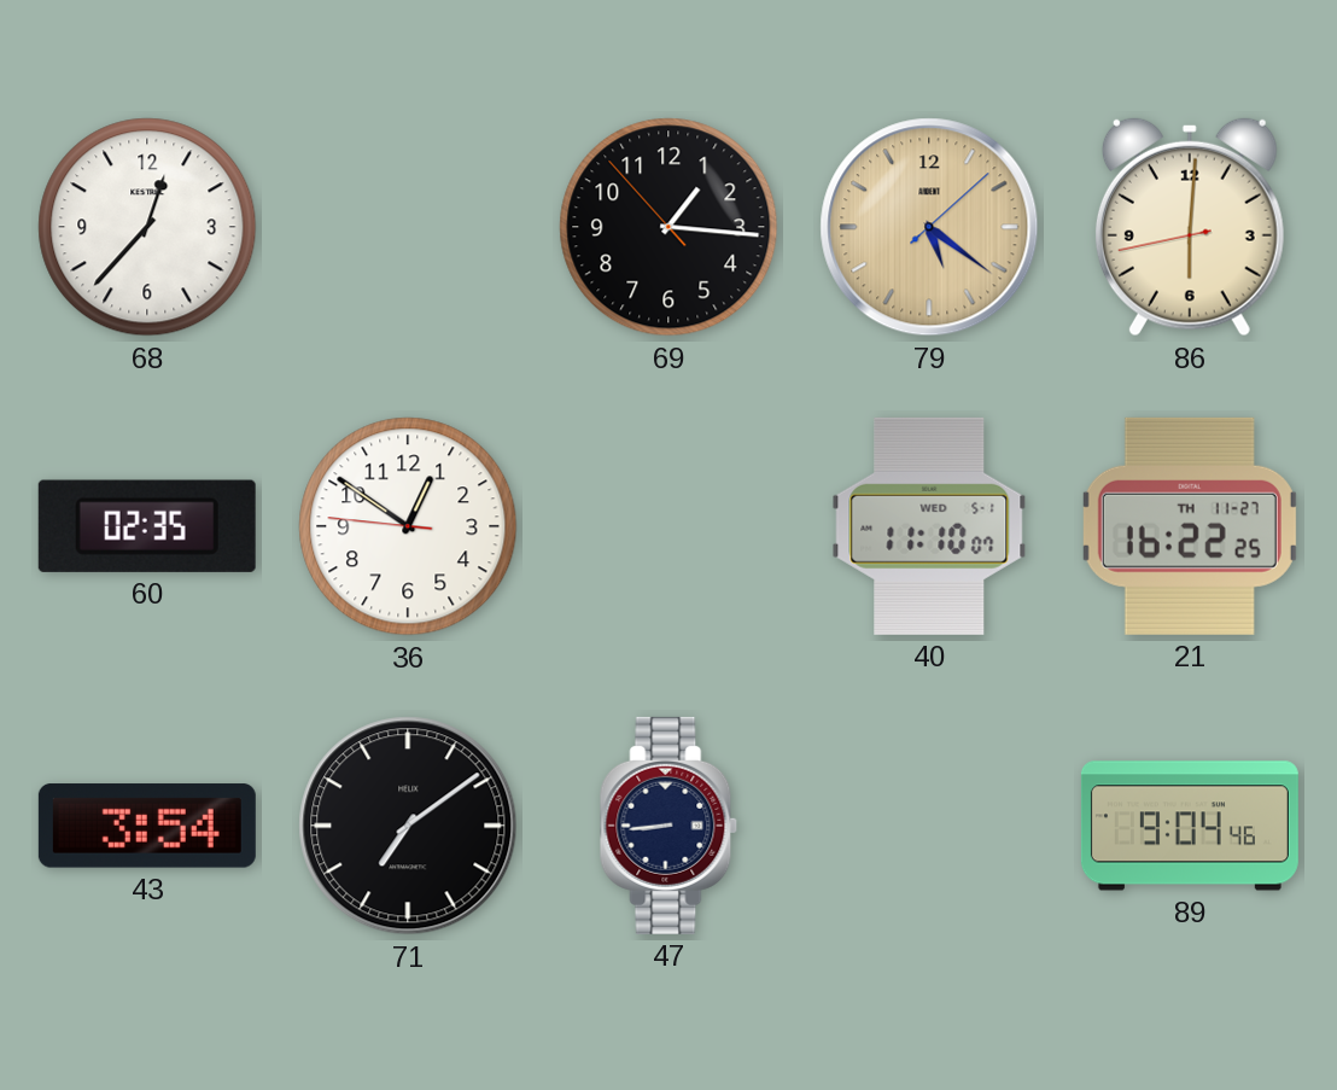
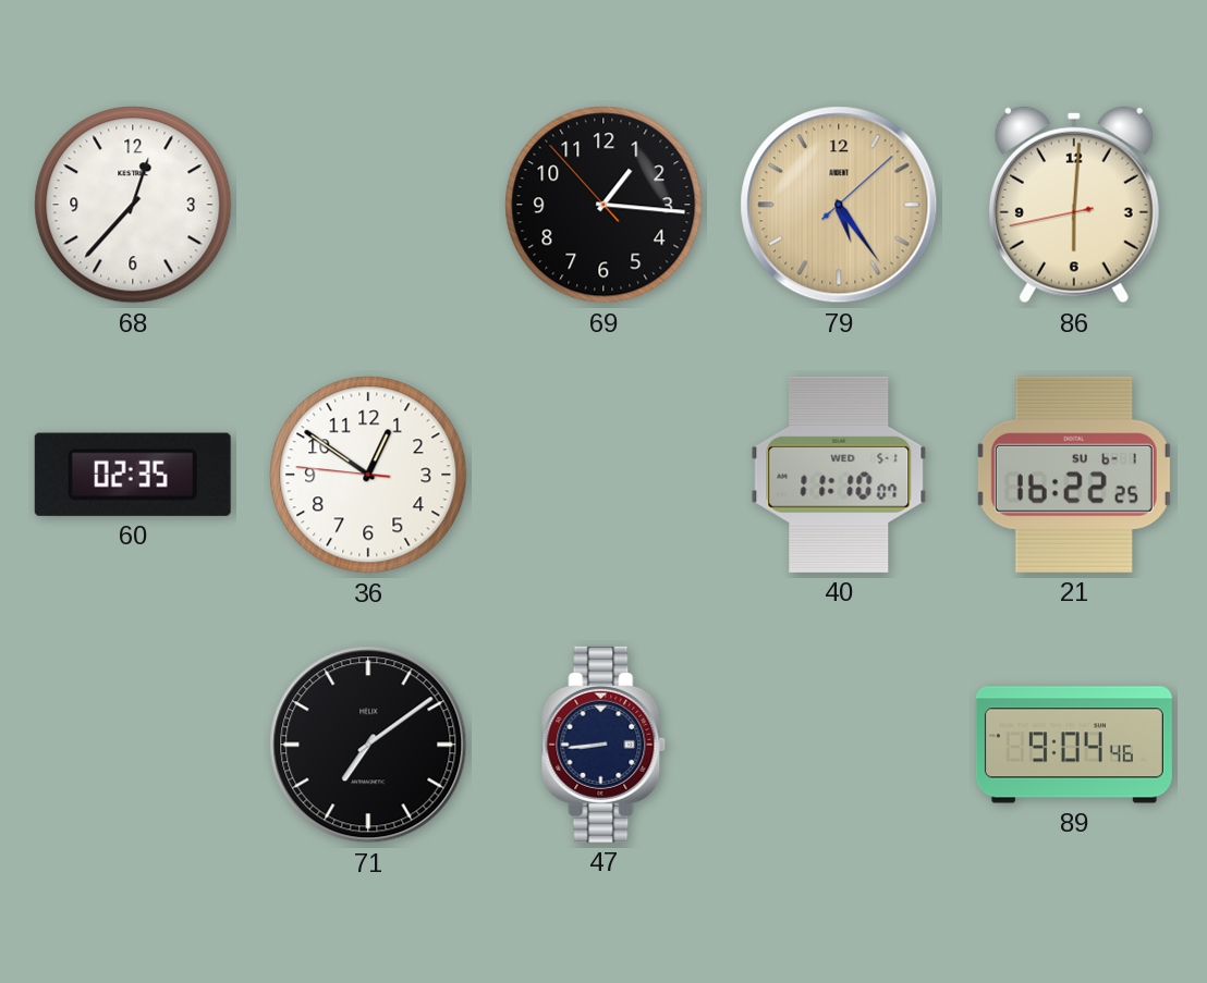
79: 5:21 -> 5:24
21 date: TH 11-27 -> SU 6-1
43: 3:54 -> none
